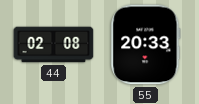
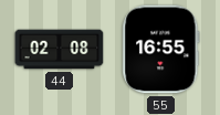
55: 20:33 -> 16:55
